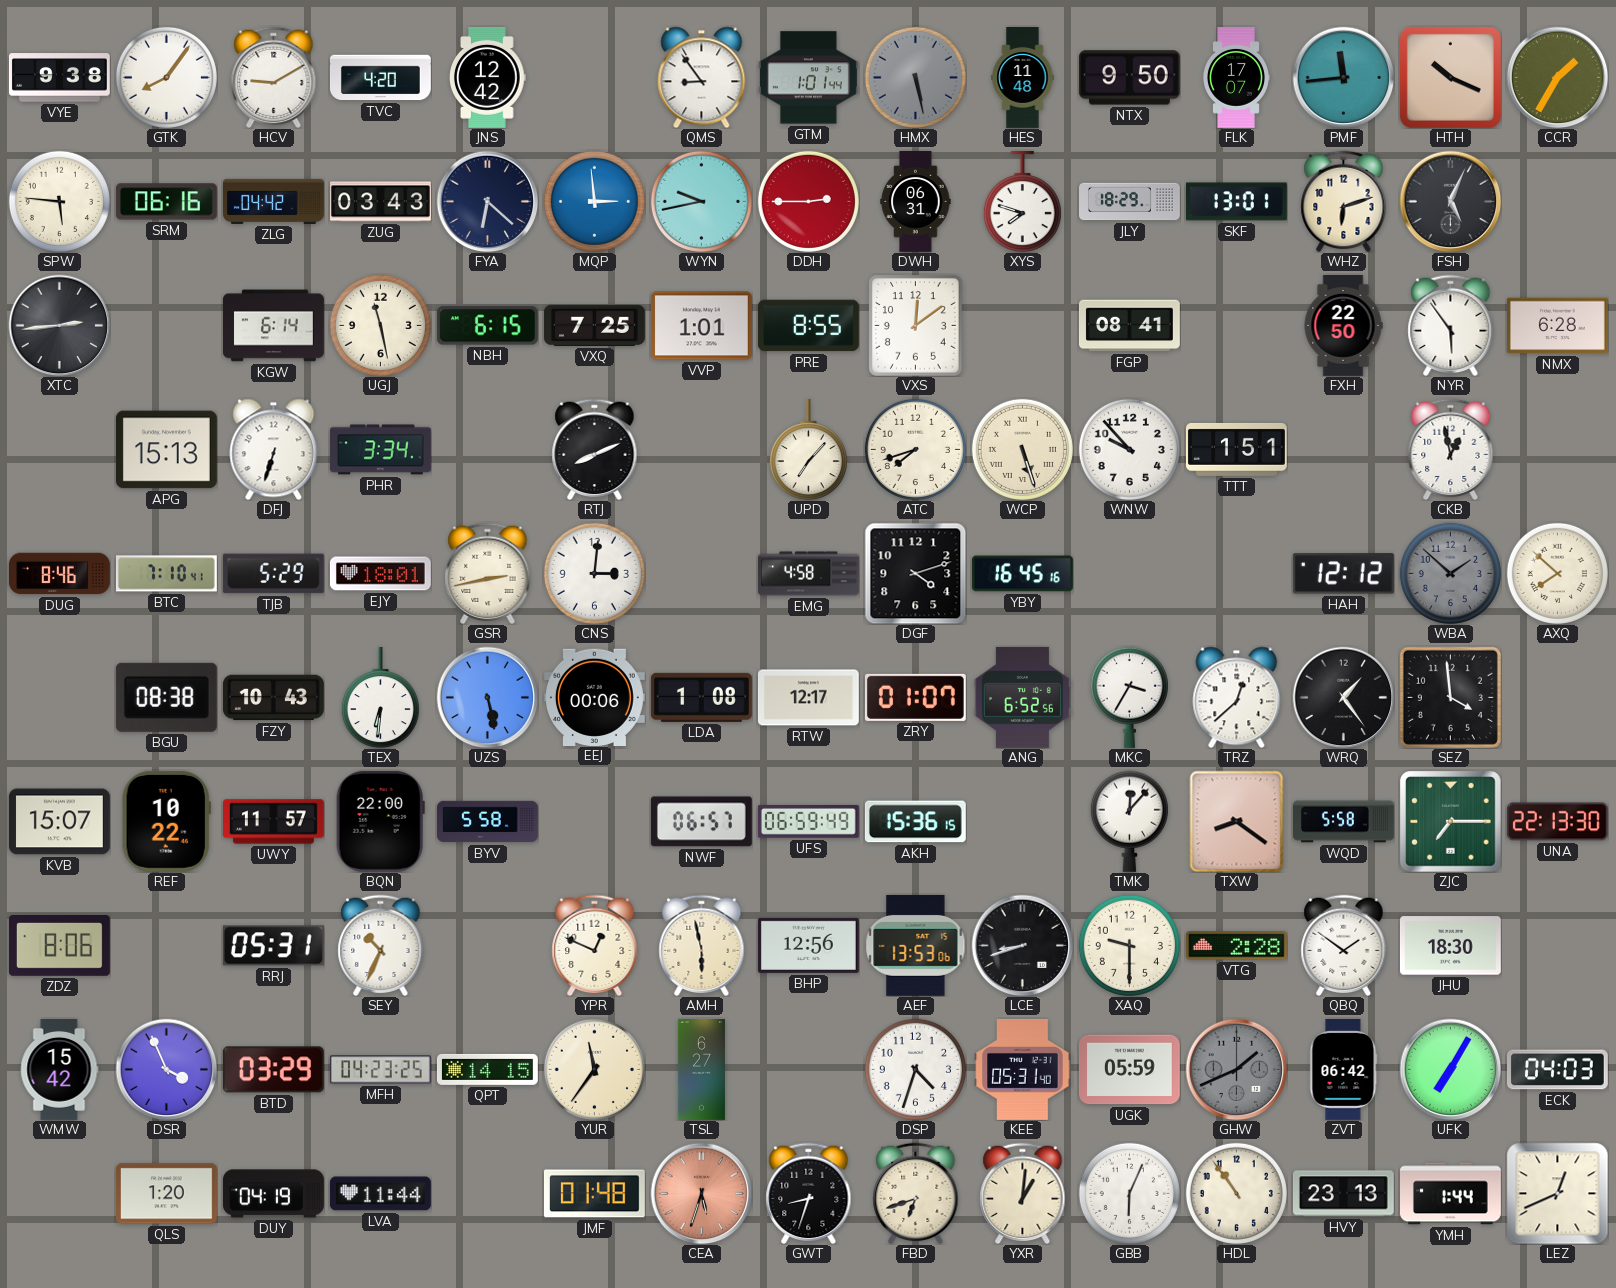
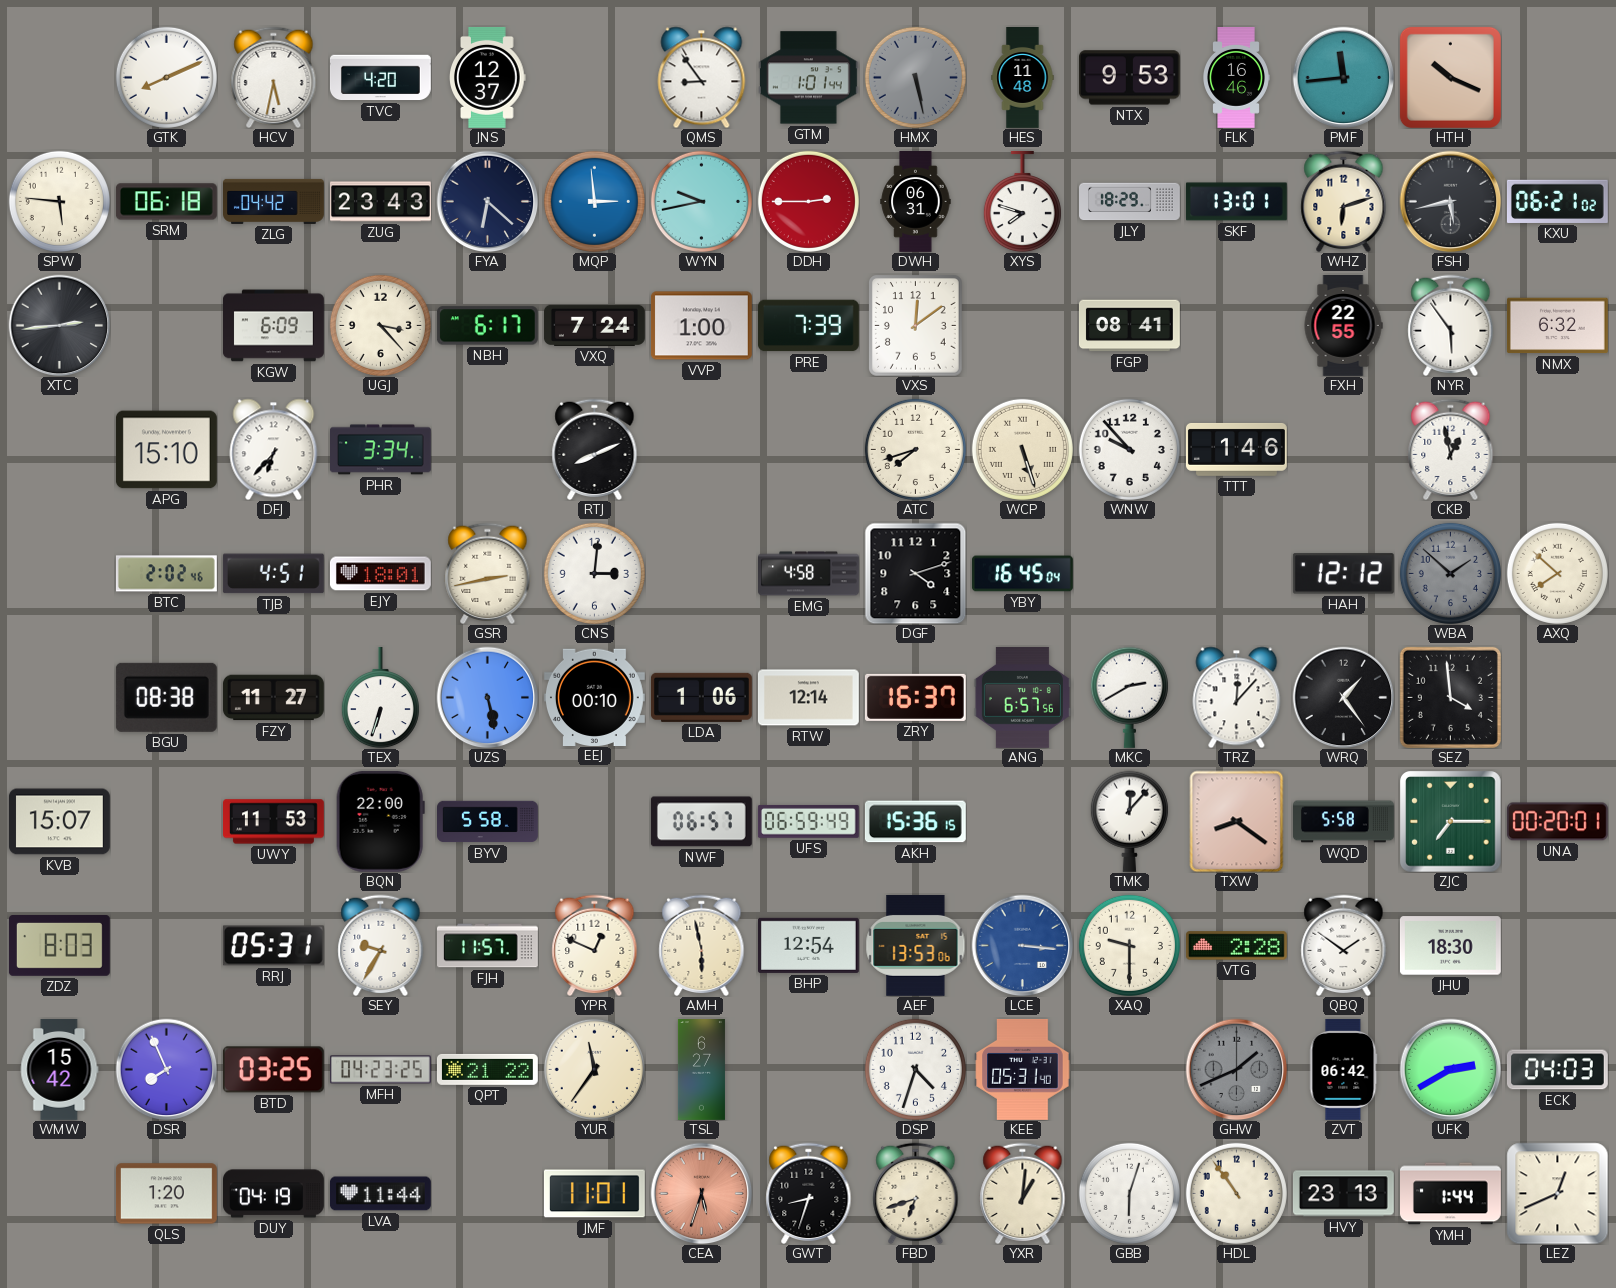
VYE: 9:38 -> none
GTK: 8:06 -> 8:11
HCV: 9:10 -> 5:32
JNS: 12:42 -> 12:37
NTX: 9:50 -> 9:53
FLK: 17:07 -> 16:46
CCR: 1:35 -> none
SRM: 06:16 -> 06:18
ZUG: 03:43 -> 23:43
FSH: 5:04 -> 5:43
KXU: none -> 06:21
KGW: 6:14 -> 6:09
UGJ: 11:28 -> 3:23
NBH: 6:15 -> 6:17
VXQ: 7:25 -> 7:24
VVP: 1:01 -> 1:00
PRE: 8:55 -> 7:39
FXH: 22:50 -> 22:55
NMX: 6:28 -> 6:32
APG: 15:13 -> 15:10
DFJ: 6:33 -> 6:37
UPD: 7:07 -> none
TTT: 1:51 -> 1:46
DUG: 8:46 -> none
BTC: 7:10 -> 2:02
TJB: 5:29 -> 4:51
YBY: 16:45:16 -> 16:45:04
FZY: 10:43 -> 11:27
TEX: 6:31 -> 6:33
EEJ: 00:06 -> 00:10
LDA: 1:08 -> 1:06
RTW: 12:17 -> 12:14
ZRY: 01:07 -> 16:37
ANG: 6:52 -> 6:57
MKC: 3:35 -> 2:40
TRZ: 12:38 -> 12:07
REF: 10:22 -> none
UWY: 11:57 -> 11:53
UNA: 22:13 -> 00:20
ZDZ: 8:06 -> 8:03
SEY: 10:34 -> 9:35
FJH: none -> 11:57
BHP: 12:56 -> 12:54
LCE: 8:42 -> 3:16
LCE dial: black -> blue
DSR: 3:56 -> 7:56
BTD: 03:29 -> 03:25
QPT: 14:15 -> 21:22
UGK: 05:59 -> none
UFK: 7:05 -> 2:40
JMF: 01:48 -> 11:01
GBB: 6:04 -> 6:03
